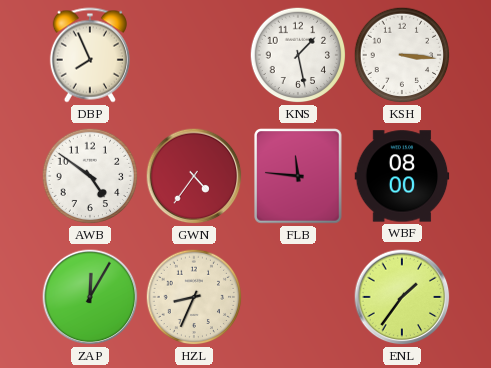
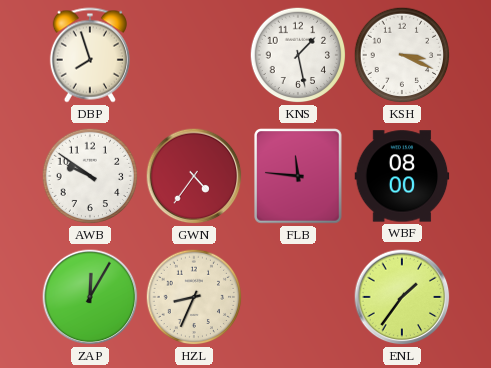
DBP: 7:56 -> 7:57
KSH: 3:16 -> 3:19
AWB: 4:51 -> 9:51
